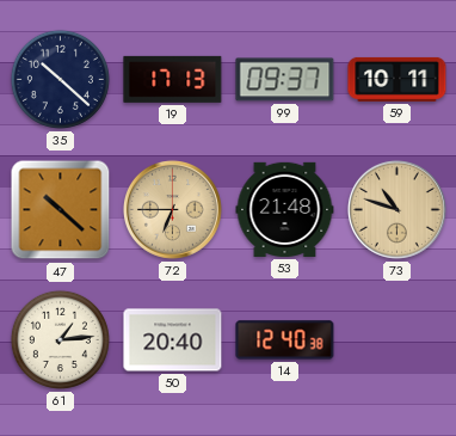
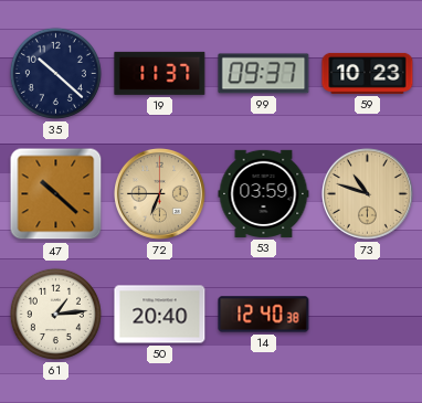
19: 17:13 -> 11:37
59: 10:11 -> 10:23
53: 21:48 -> 03:59
